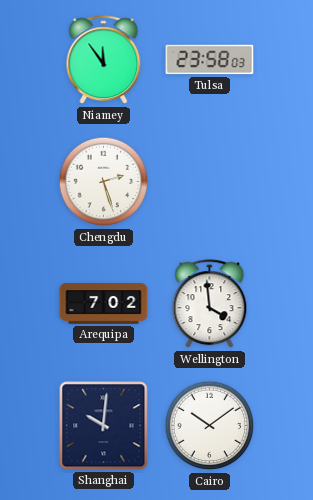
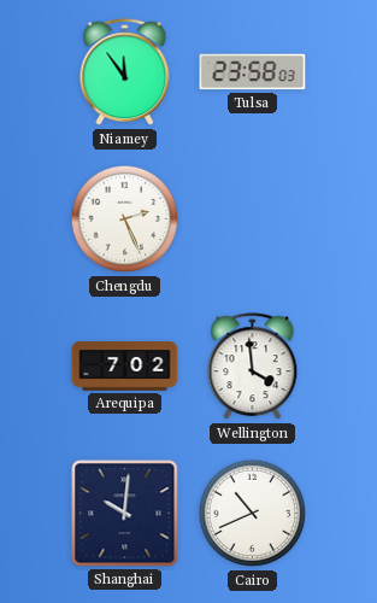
Chengdu: 2:27 -> 2:26
Cairo: 10:09 -> 10:41
